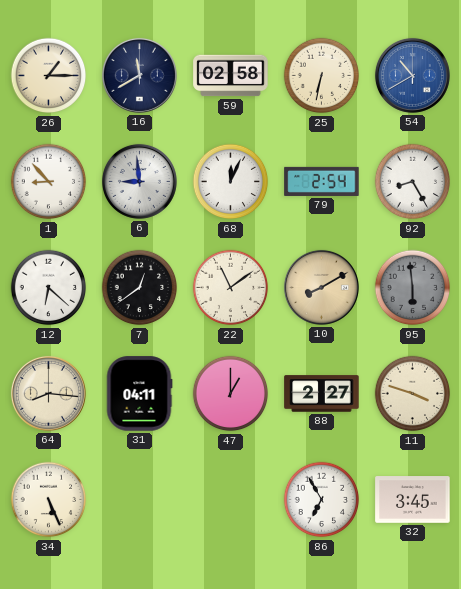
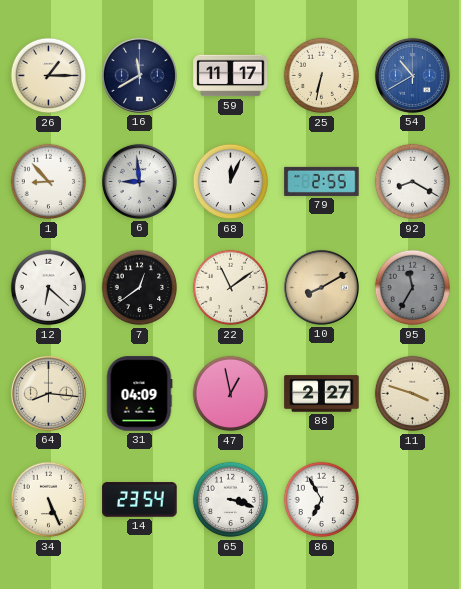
59: 02:58 -> 11:17
79: 2:54 -> 2:55
92: 8:25 -> 8:20
95: 5:59 -> 11:35
31: 04:11 -> 04:09
47: 1:00 -> 12:58
14: none -> 23:54
65: none -> 3:18
32: 3:45 -> none
